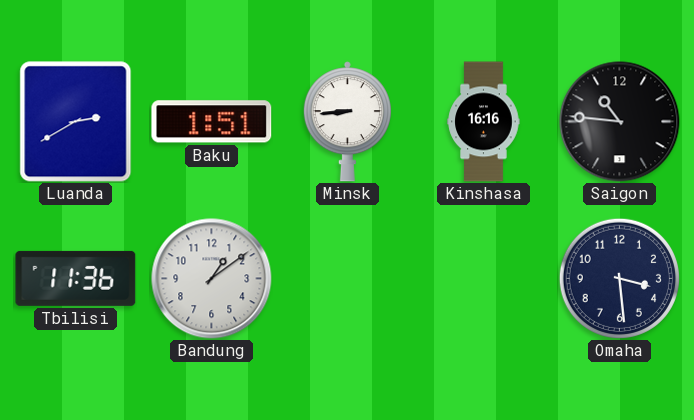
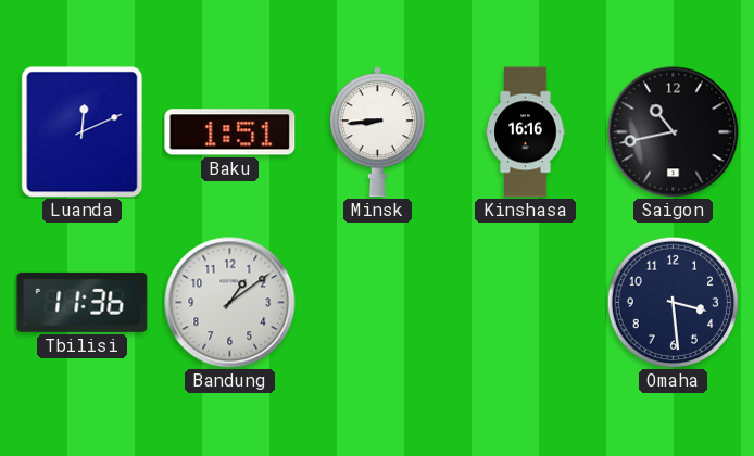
Luanda: 2:40 -> 12:11
Saigon: 10:46 -> 10:43
